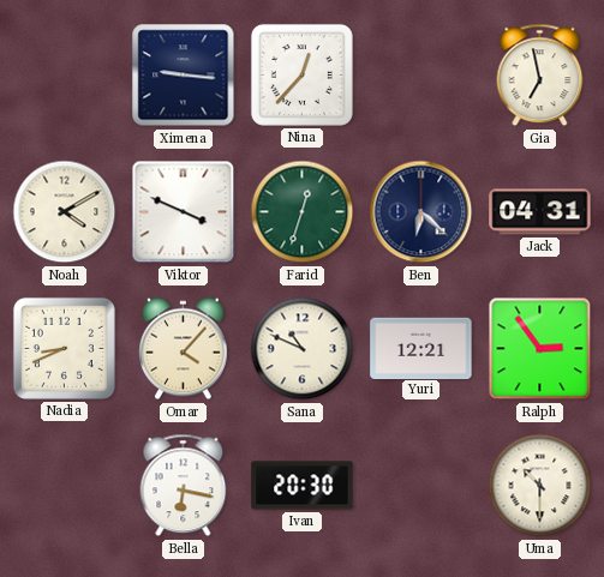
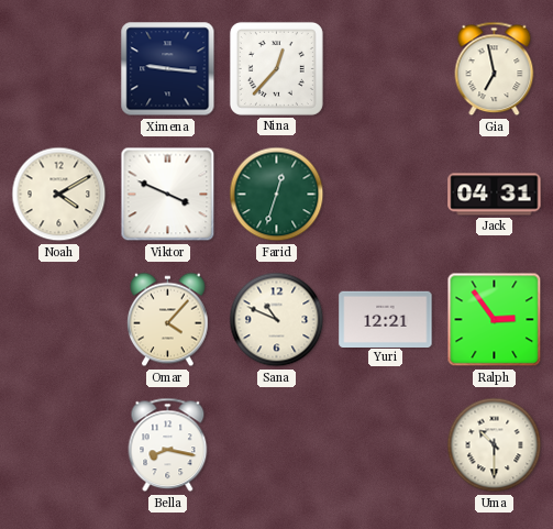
Ben: 6:22 -> none
Nadia: 8:41 -> none
Bella: 6:17 -> 8:17
Ivan: 20:30 -> none
